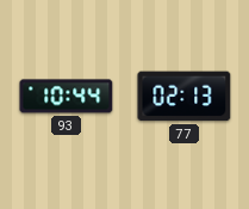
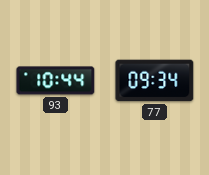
77: 02:13 -> 09:34
